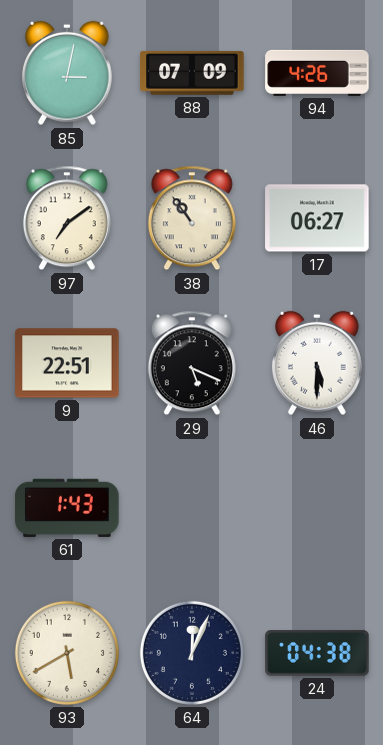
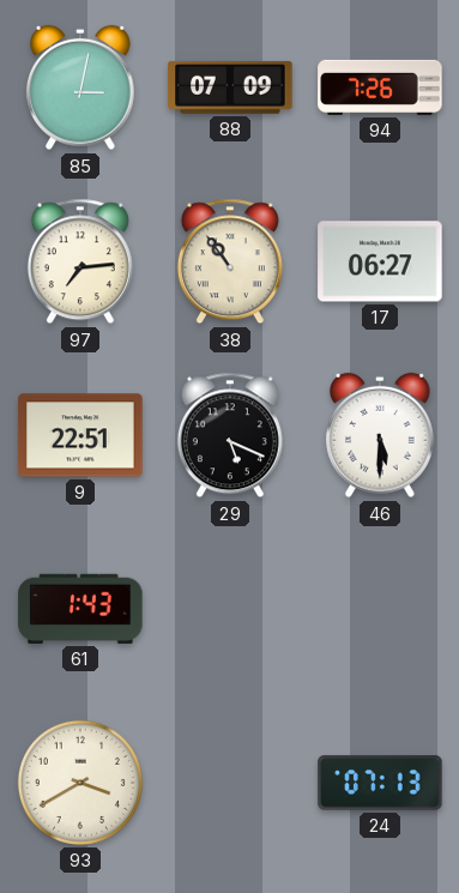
94: 4:26 -> 7:26
97: 7:09 -> 7:14
93: 5:40 -> 3:40
64: 12:04 -> none
24: 04:38 -> 07:13
